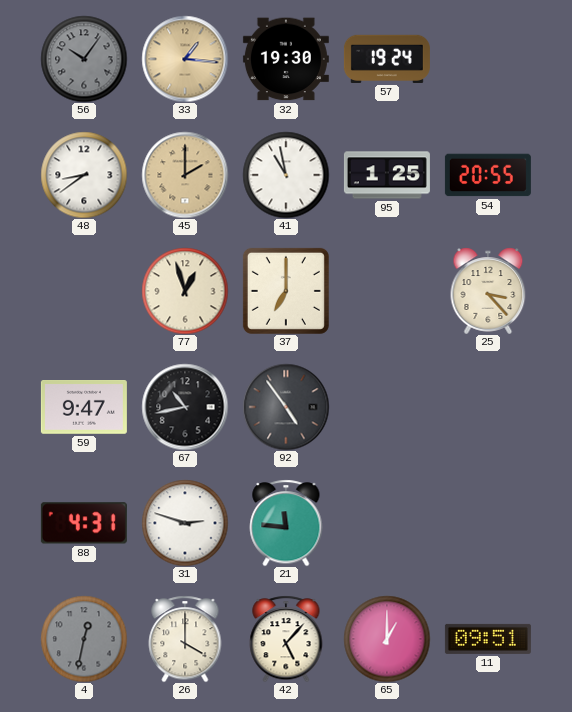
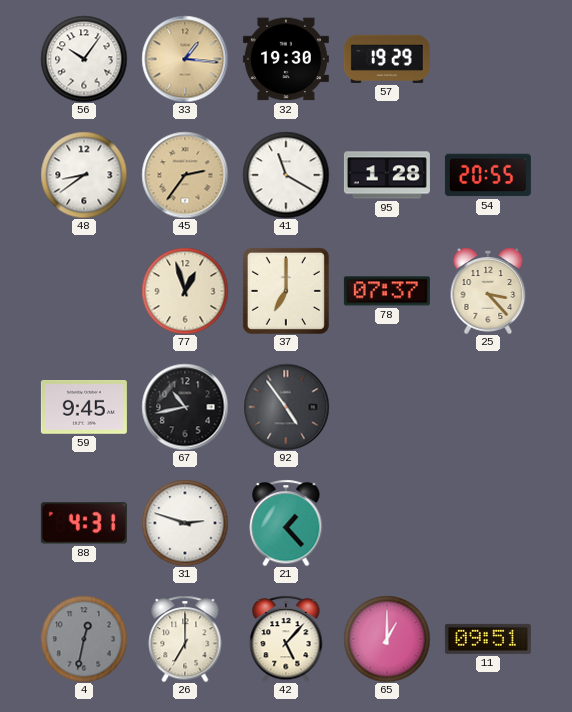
56 dial: grey -> white
57: 19:24 -> 19:29
45: 2:00 -> 2:36
41: 10:58 -> 11:20
95: 1:25 -> 1:28
78: none -> 07:37
59: 9:47 -> 9:45
21: 11:46 -> 1:23
26: 4:00 -> 7:00
